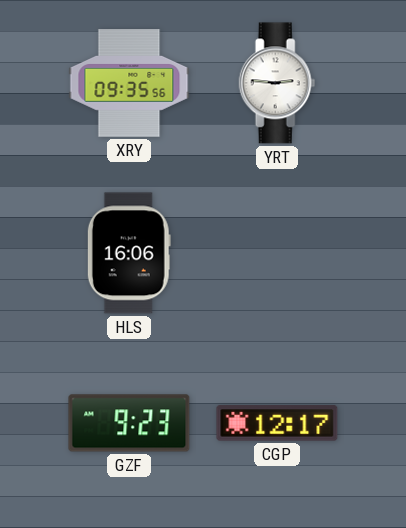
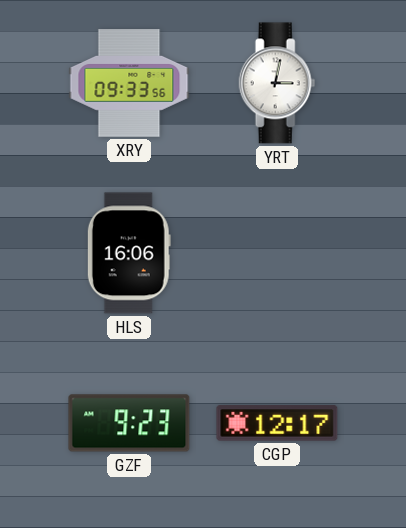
XRY: 09:35 -> 09:33
YRT: 2:46 -> 3:02
